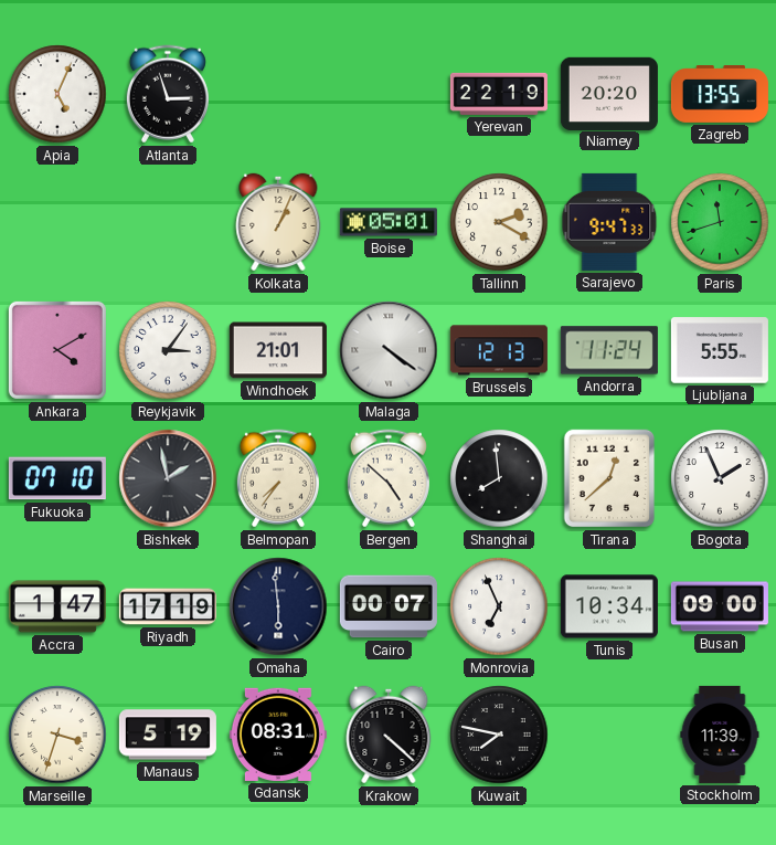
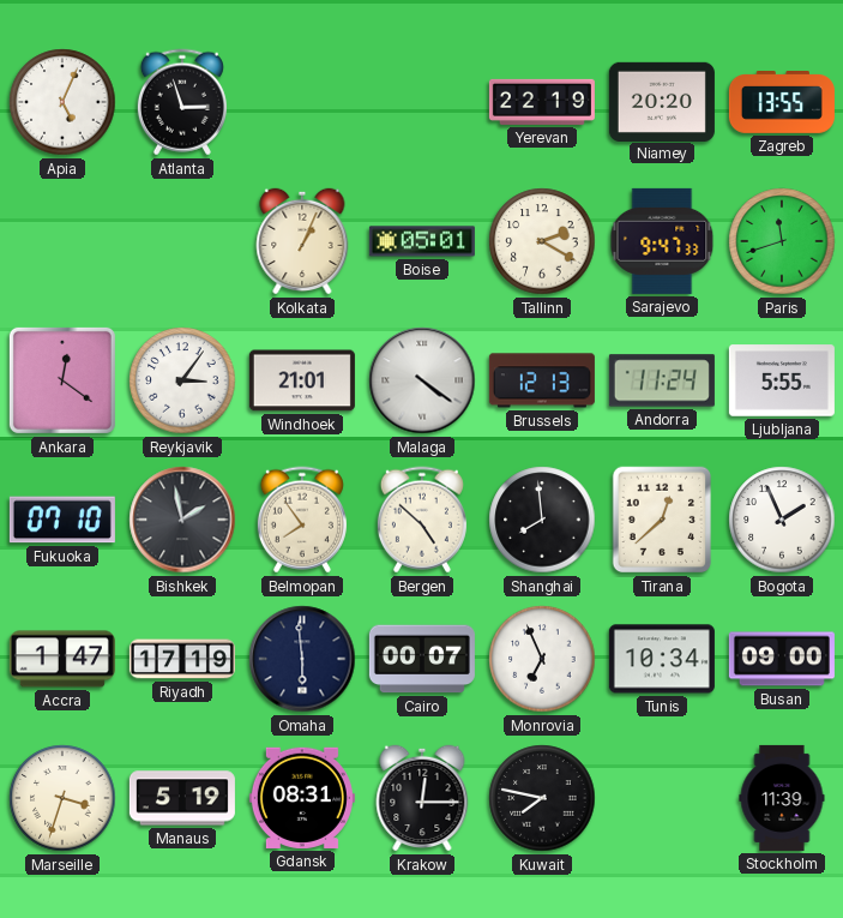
Ankara: 4:10 -> 12:21
Belmopan: 7:36 -> 7:54
Krakow: 4:22 -> 12:15
